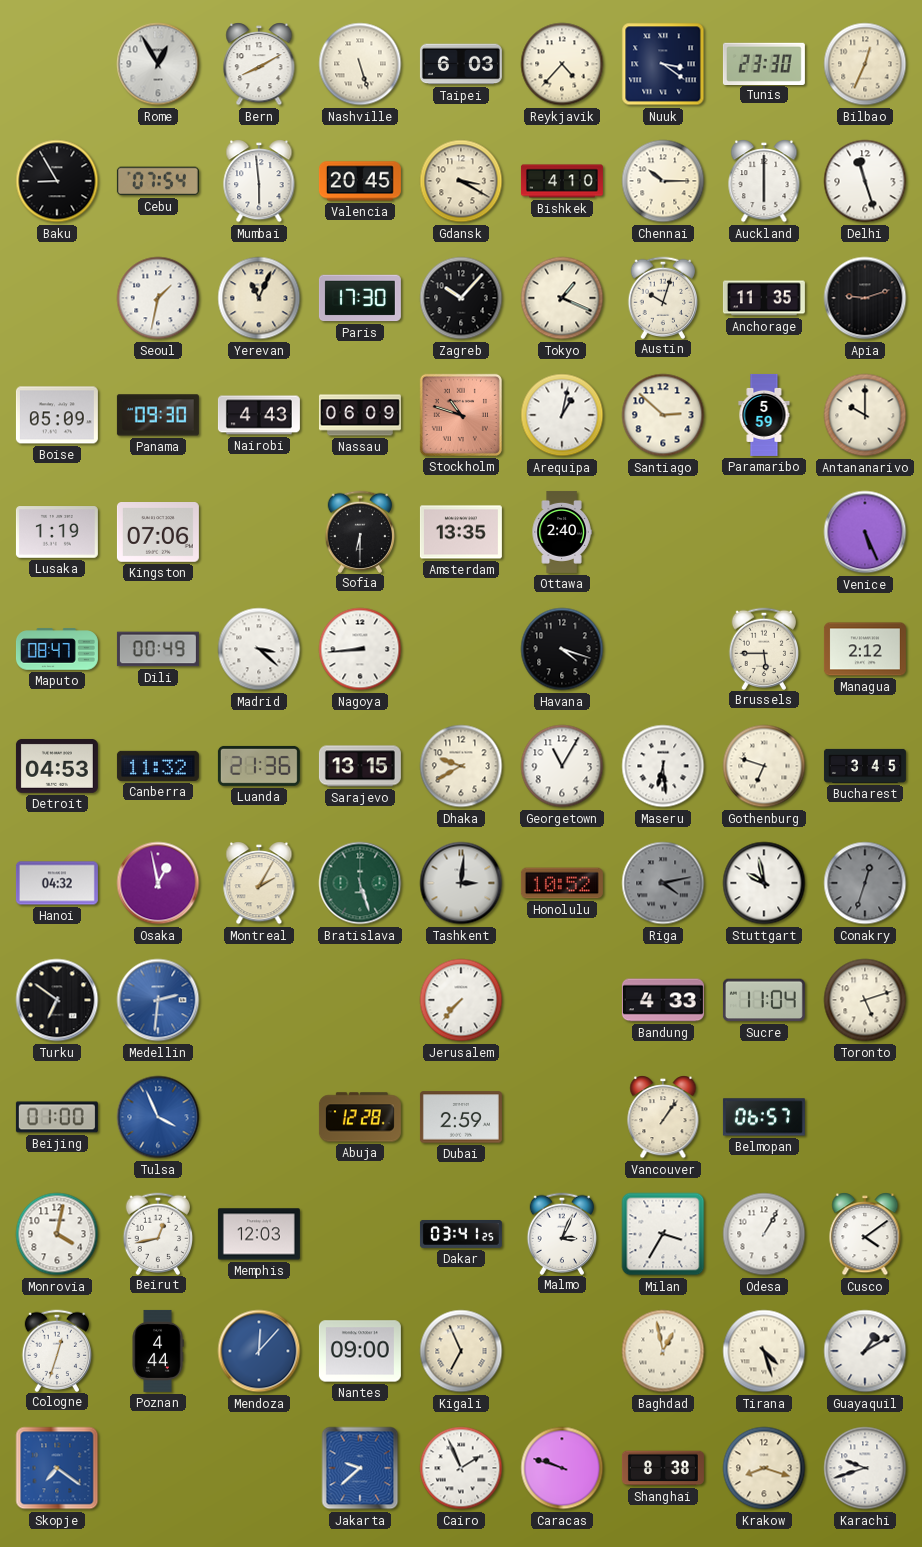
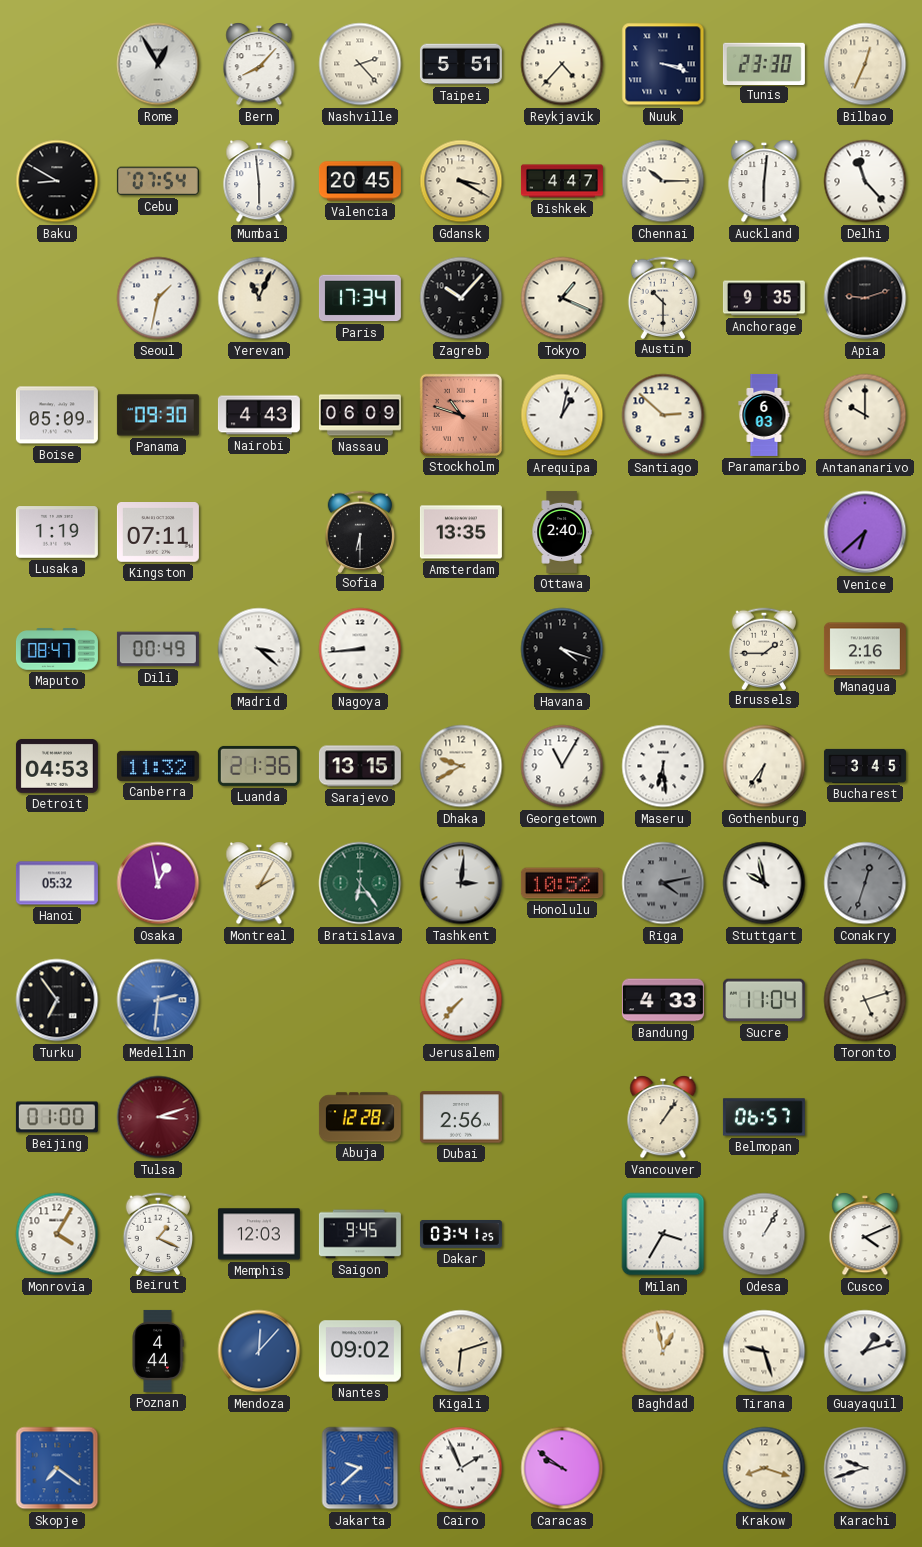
Bern: 8:10 -> 8:07
Nashville: 5:27 -> 2:23
Taipei: 6:03 -> 5:51
Nuuk: 3:21 -> 3:18
Baku: 8:55 -> 8:50
Bishkek: 4:10 -> 4:47
Auckland: 6:00 -> 6:01
Delhi: 11:27 -> 11:23
Paris: 17:30 -> 17:34
Austin: 10:03 -> 10:30
Anchorage: 11:35 -> 9:35
Paramaribo: 5:59 -> 6:03
Kingston: 07:06 -> 07:11
Venice: 5:26 -> 6:38
Brussels: 5:45 -> 1:45
Managua: 2:12 -> 2:16
Gothenburg: 6:48 -> 6:36
Hanoi: 04:32 -> 05:32
Bratislava: 5:27 -> 6:24
Turku: 6:51 -> 6:54
Tulsa: 3:56 -> 3:12
Tulsa dial: blue -> burgundy
Dubai: 2:59 -> 2:56
Monrovia: 4:02 -> 4:05
Beirut: 12:43 -> 1:19
Saigon: none -> 9:45
Malmo: 3:04 -> none
Cusco: 4:09 -> 4:11
Cologne: 12:33 -> none
Nantes: 09:00 -> 09:02
Kigali: 6:56 -> 6:12
Tirana: 4:27 -> 9:27
Guayaquil: 1:10 -> 1:12
Caracas: 9:48 -> 9:51
Shanghai: 8:38 -> none
